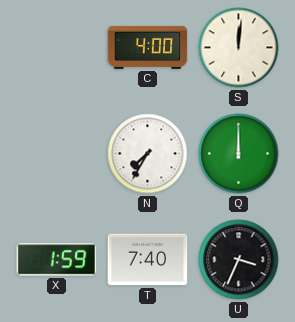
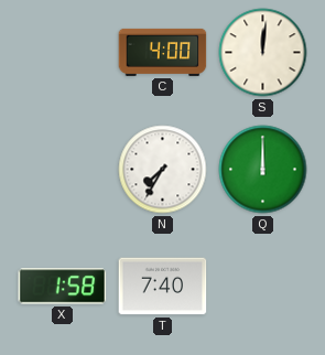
X: 1:59 -> 1:58
U: 3:34 -> none
